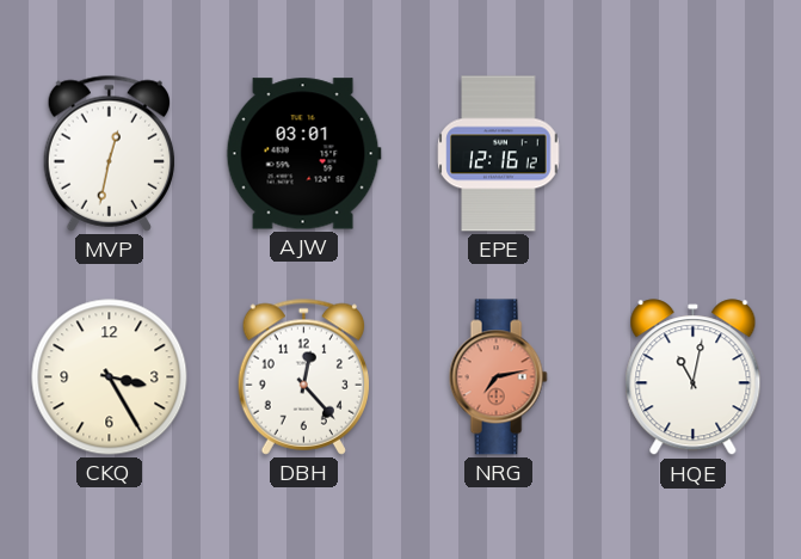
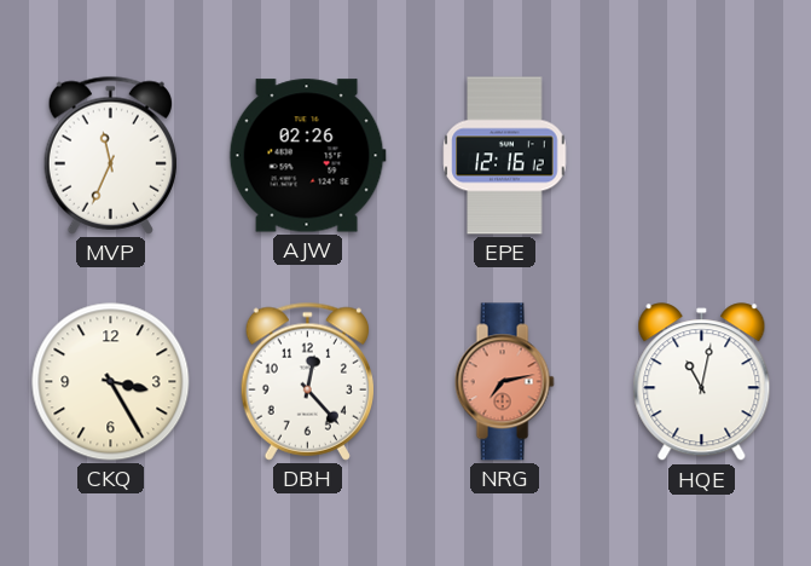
MVP: 12:32 -> 11:34
AJW: 03:01 -> 02:26
